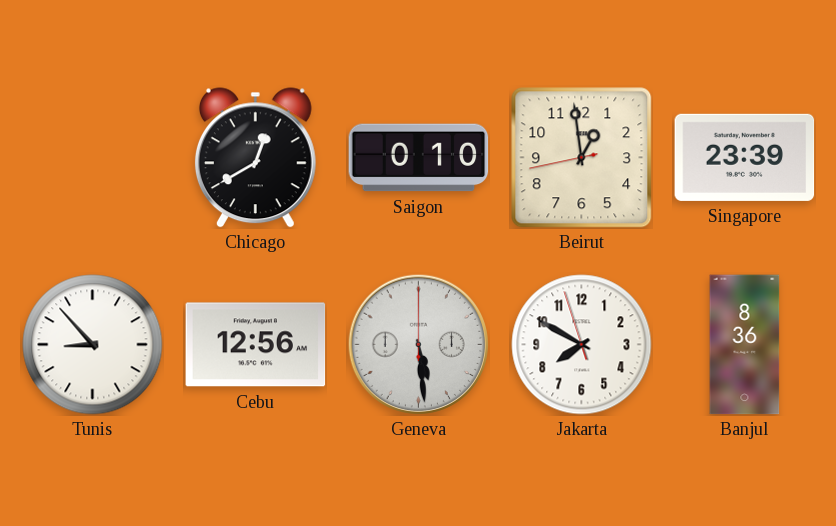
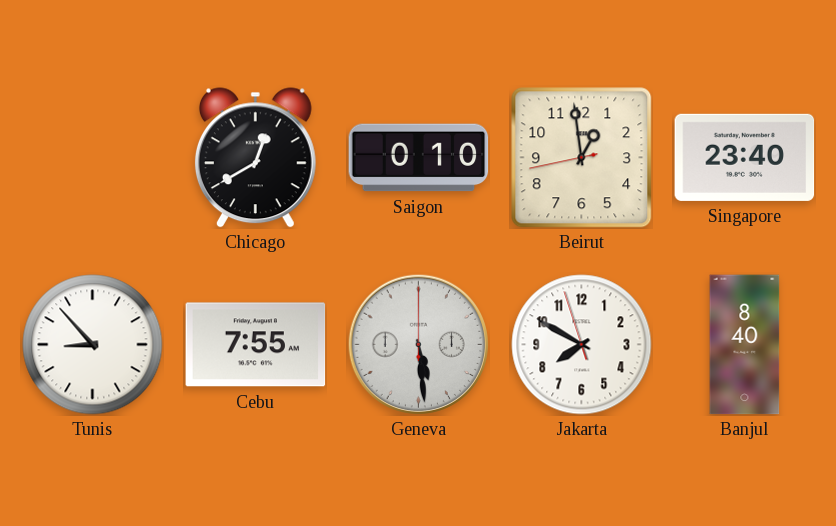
Singapore: 23:39 -> 23:40
Cebu: 12:56 -> 7:55
Banjul: 8:36 -> 8:40
